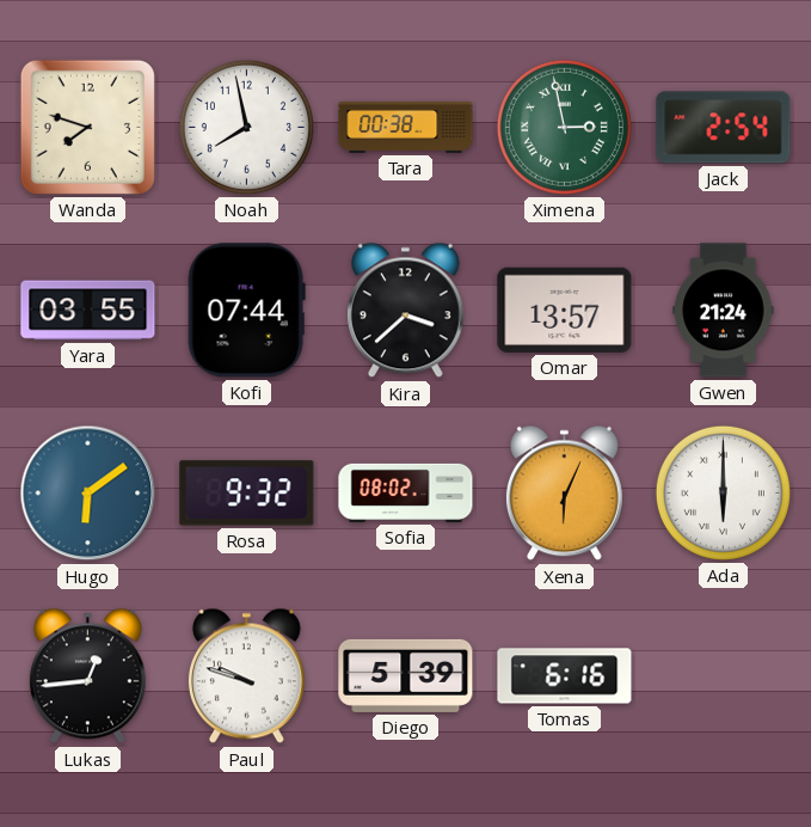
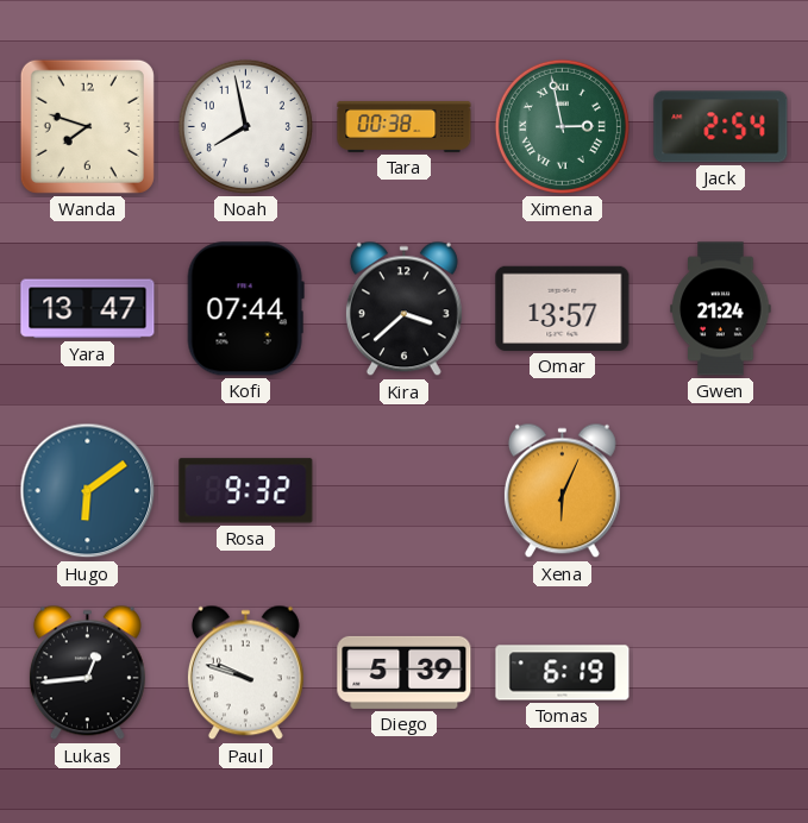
Yara: 03:55 -> 13:47
Sofia: 08:02 -> none
Ada: 6:00 -> none
Tomas: 6:16 -> 6:19
